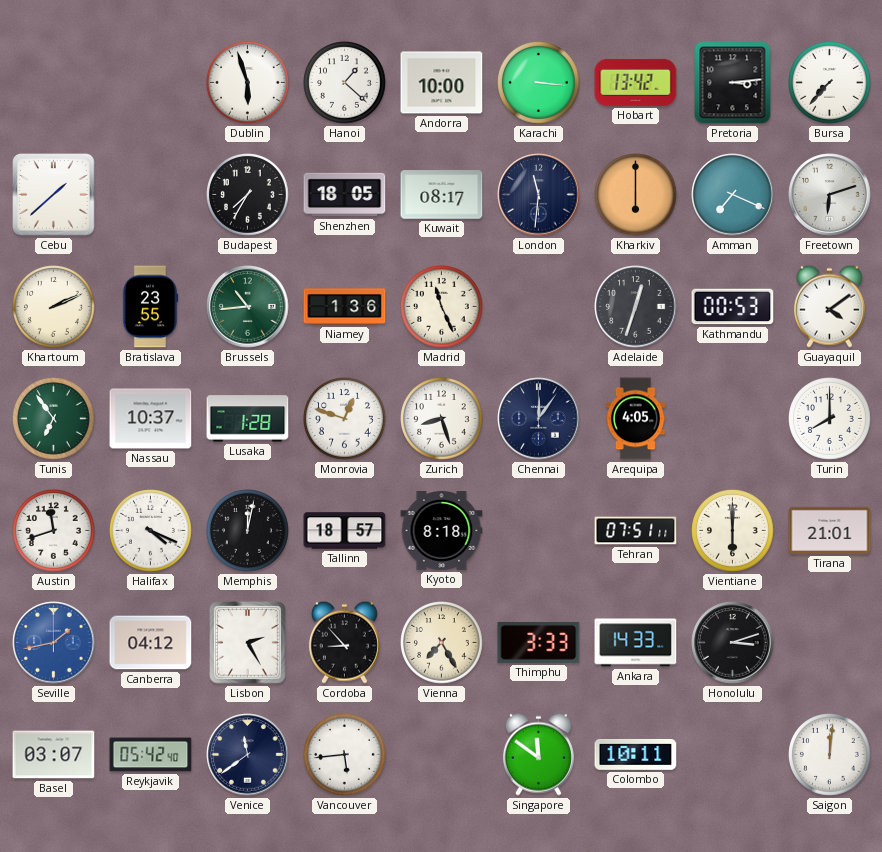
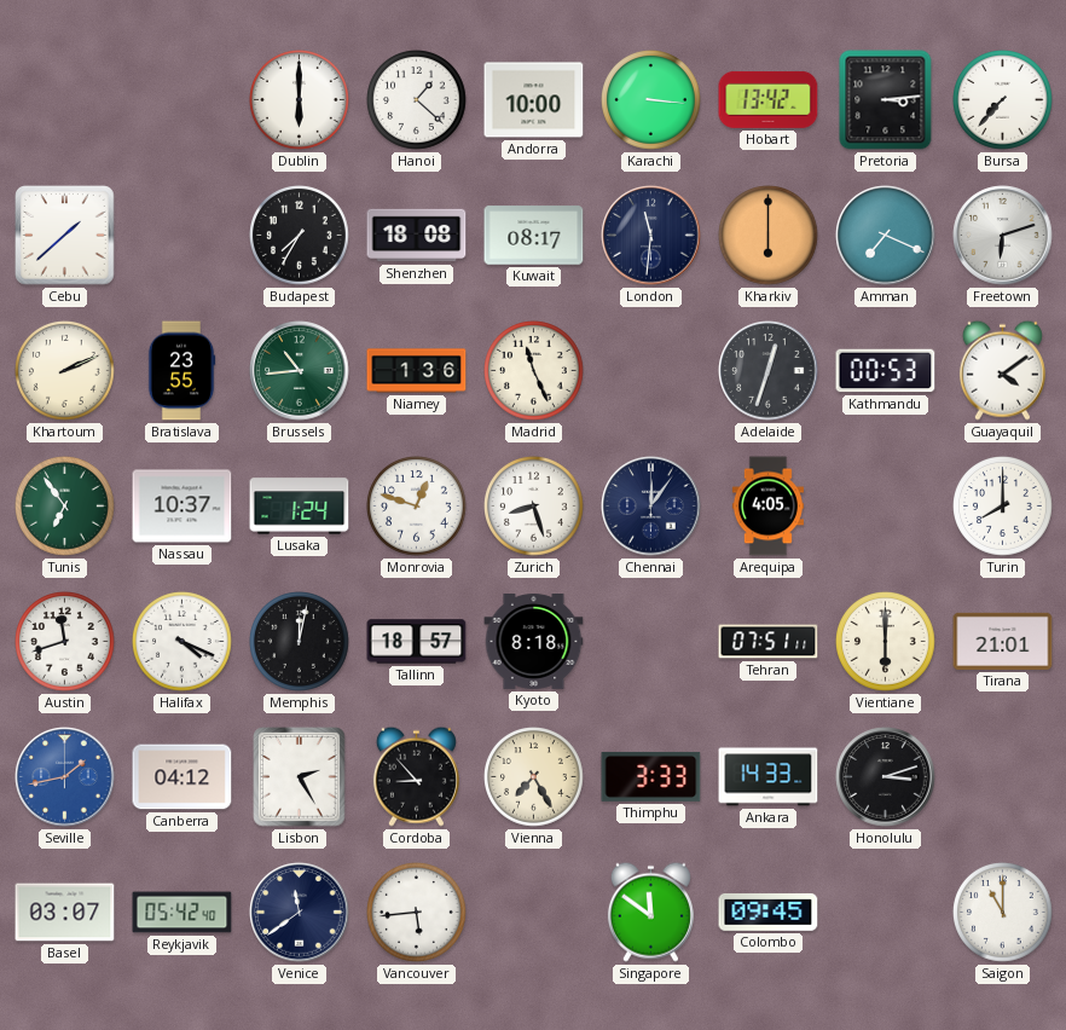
Dublin: 5:57 -> 6:00
Shenzhen: 18:05 -> 18:08
Lusaka: 1:28 -> 1:24
Colombo: 10:11 -> 09:45
Saigon: 12:01 -> 11:00
